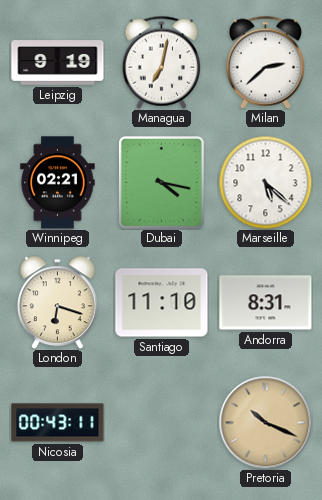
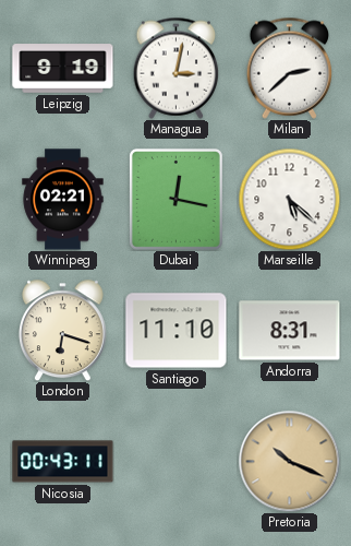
Managua: 7:02 -> 3:02
Dubai: 4:17 -> 12:17
